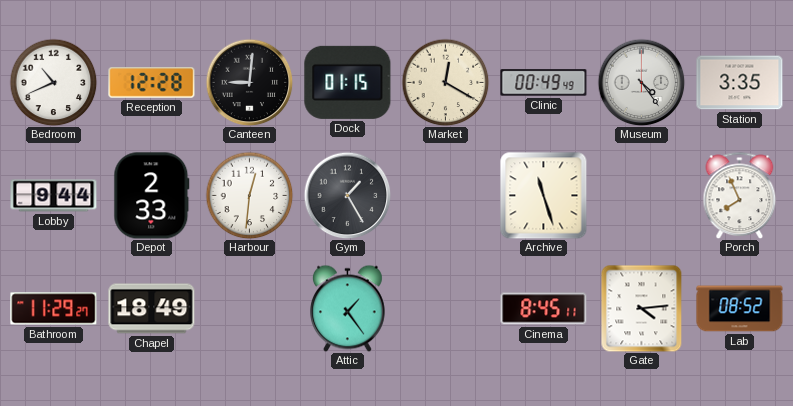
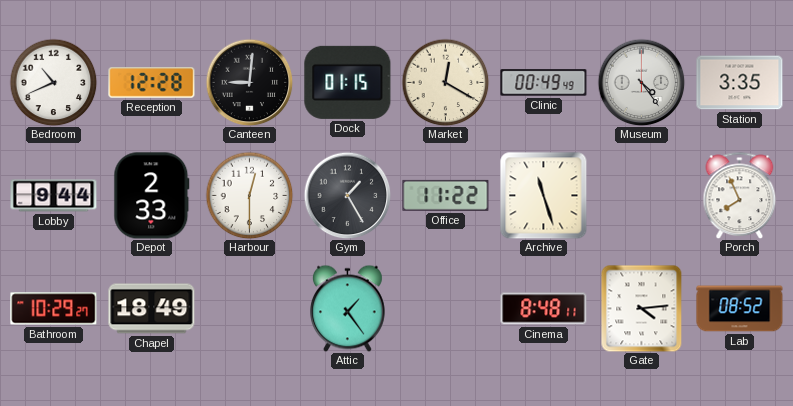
Harbour: 12:31 -> 12:30
Office: none -> 11:22
Bathroom: 11:29 -> 10:29
Cinema: 8:45 -> 8:48
